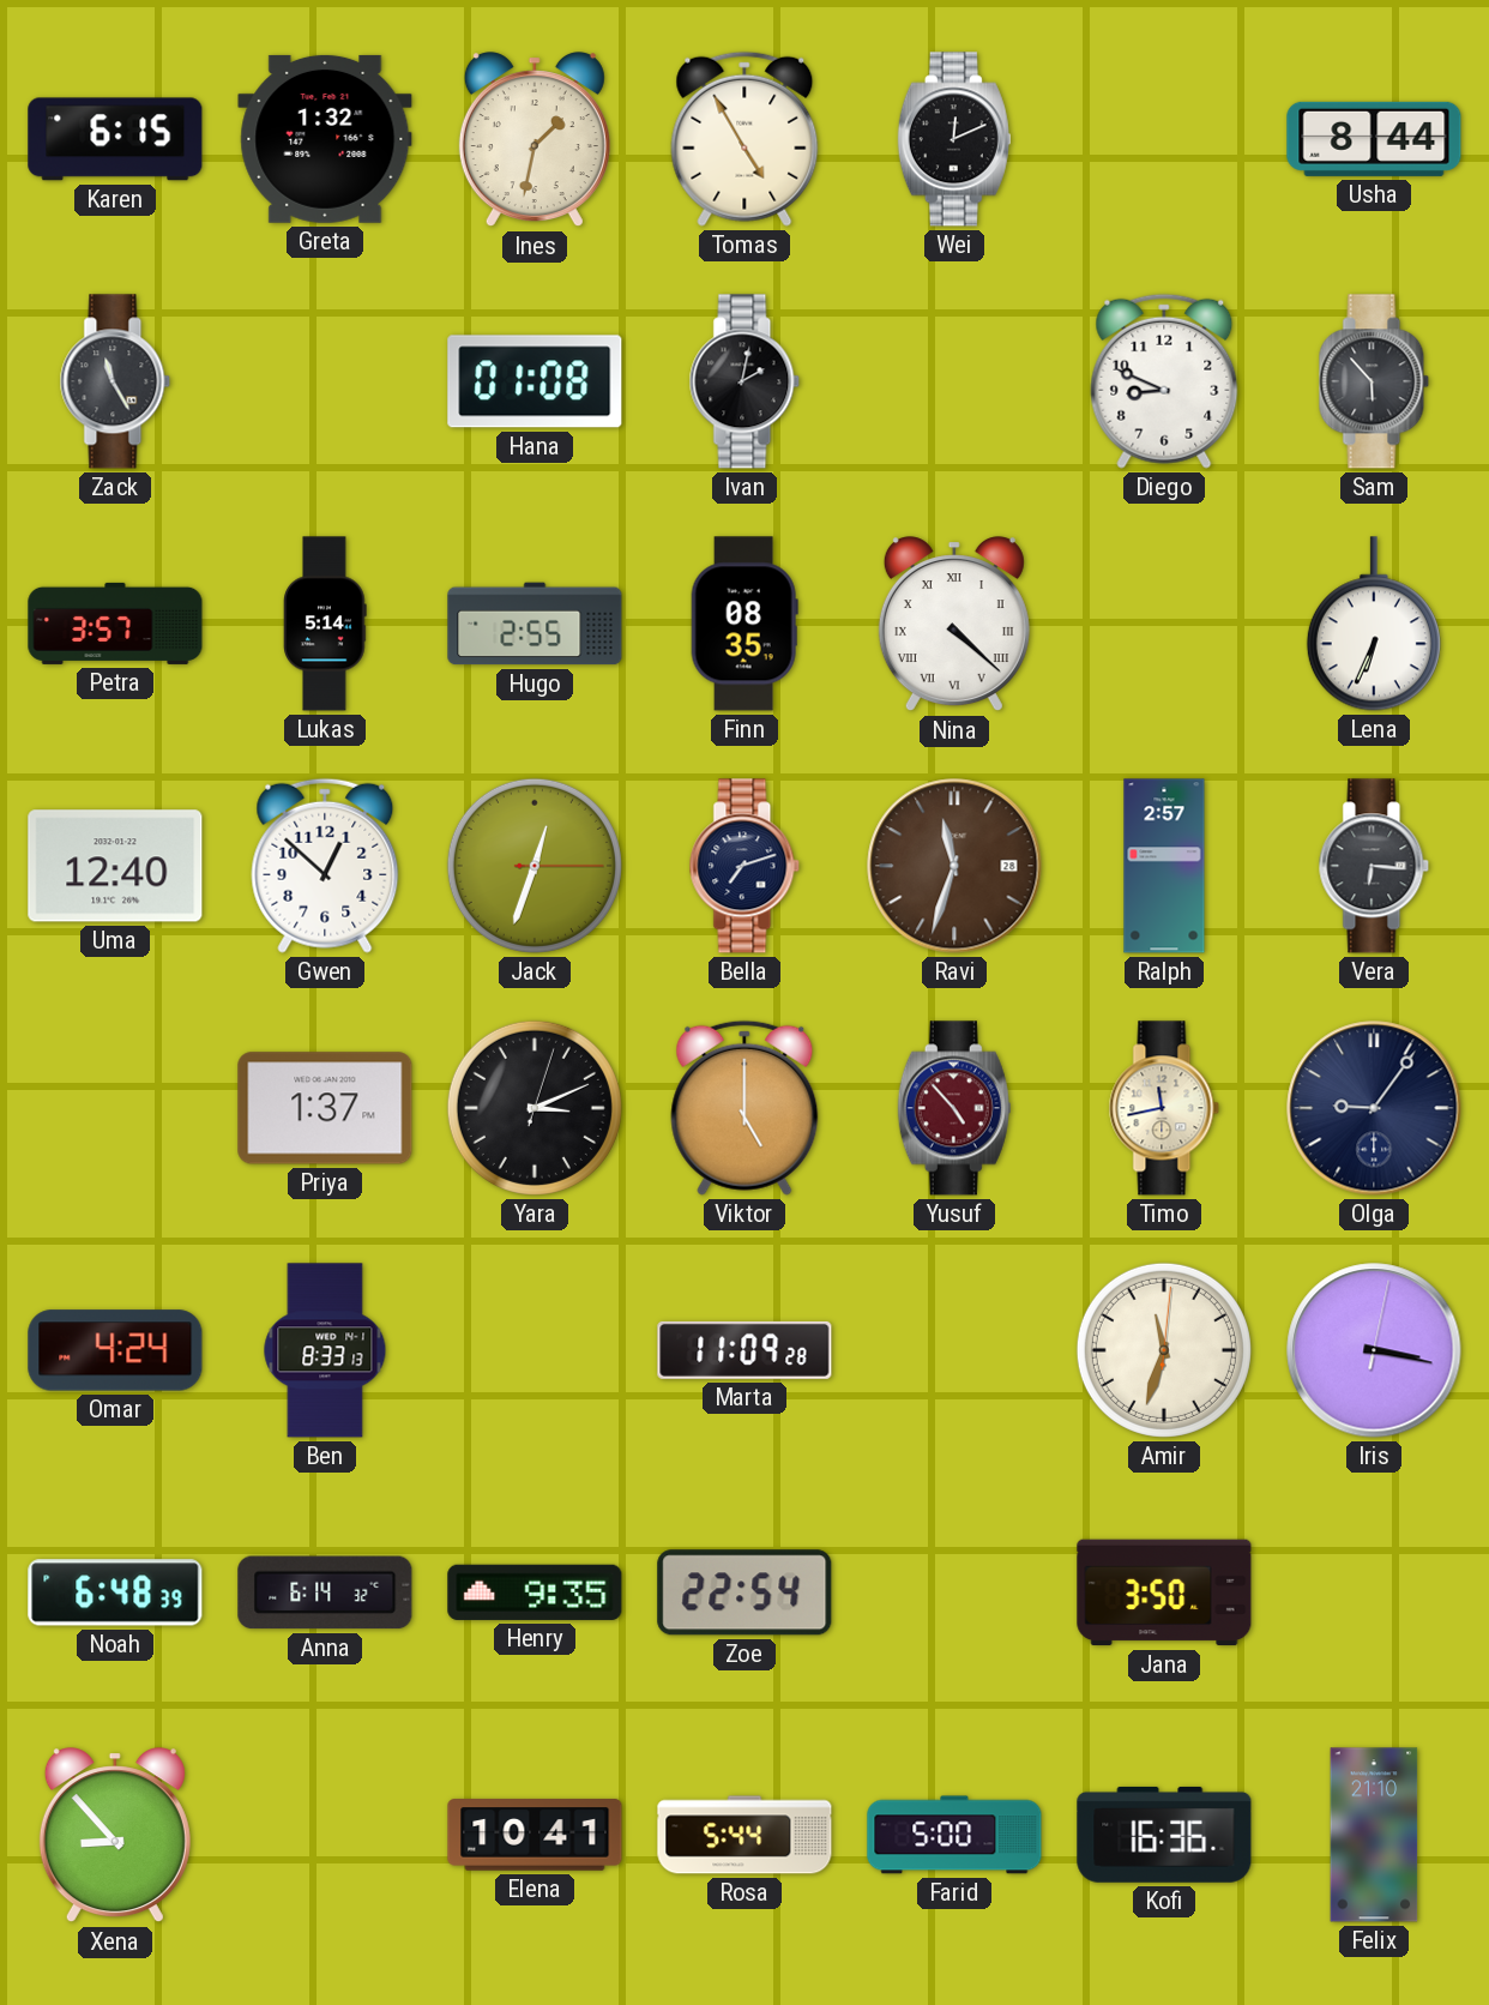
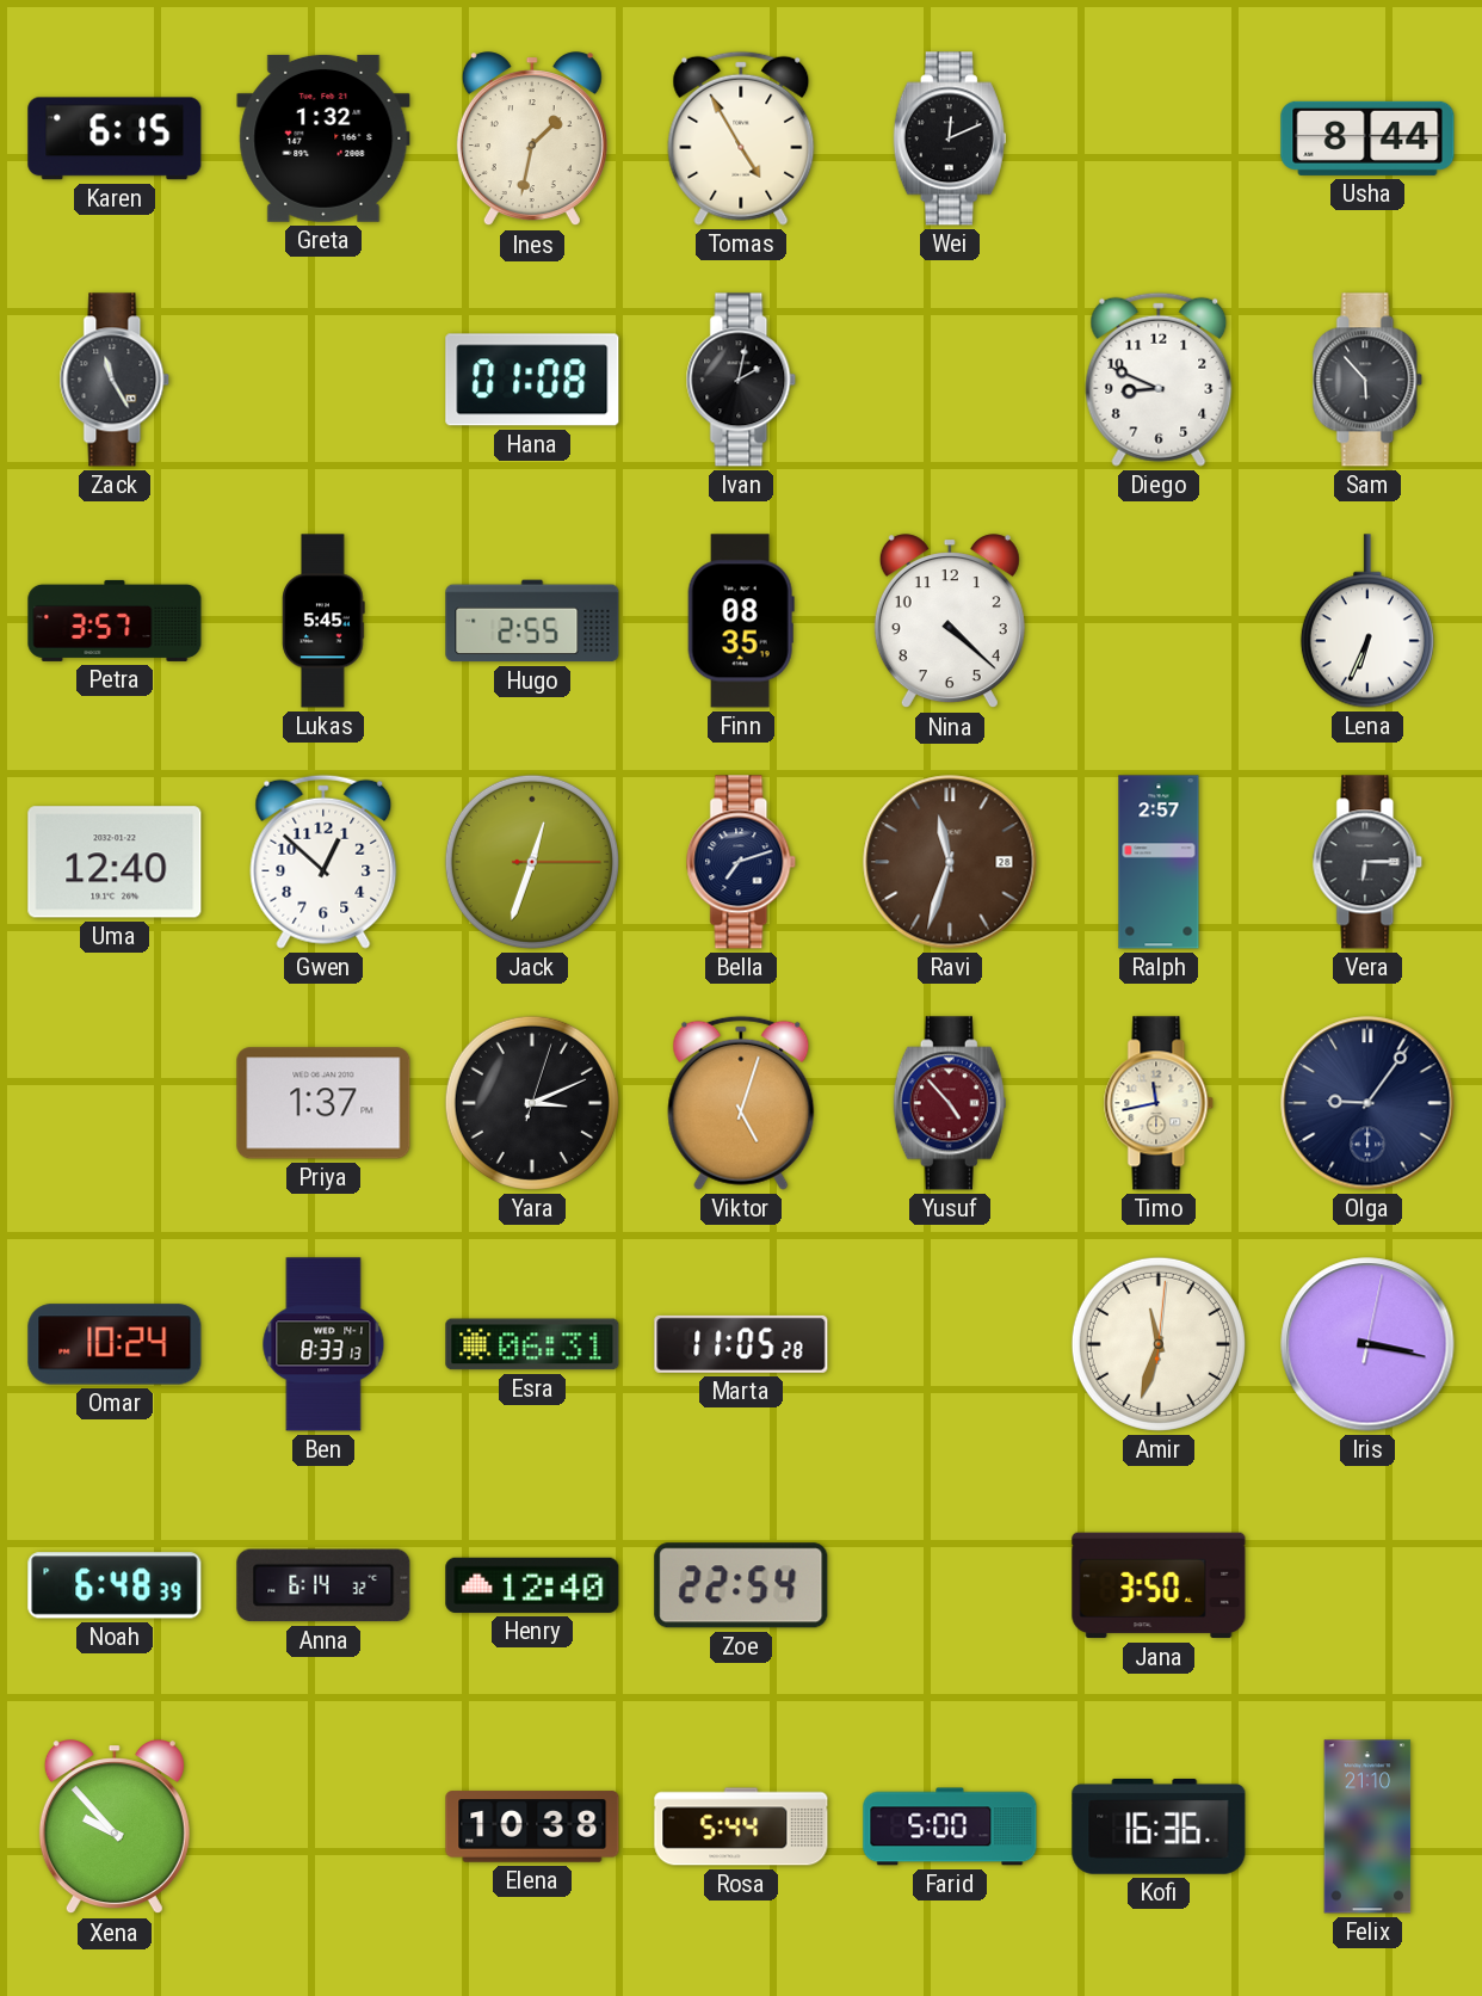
Lukas: 5:14 -> 5:45
Nina numerals: Roman -> Arabic
Vera: 6:16 -> 6:15
Viktor: 5:00 -> 5:03
Omar: 4:24 -> 10:24
Esra: none -> 06:31
Marta: 11:09 -> 11:05
Henry: 9:35 -> 12:40
Xena: 8:53 -> 9:53
Elena: 10:41 -> 10:38
